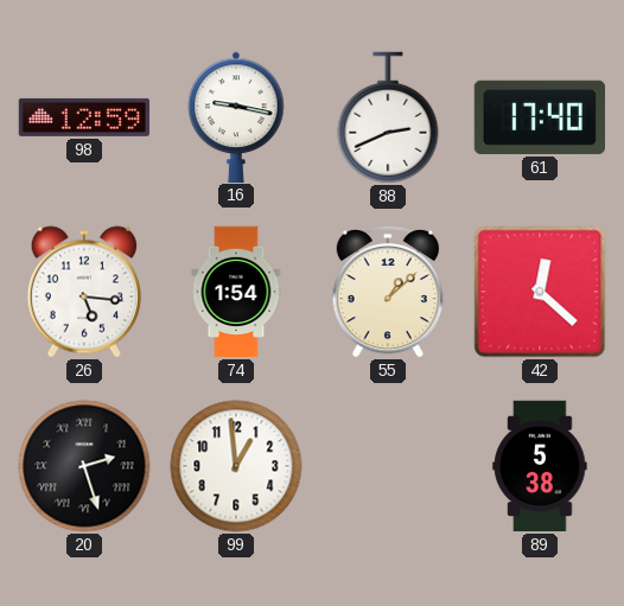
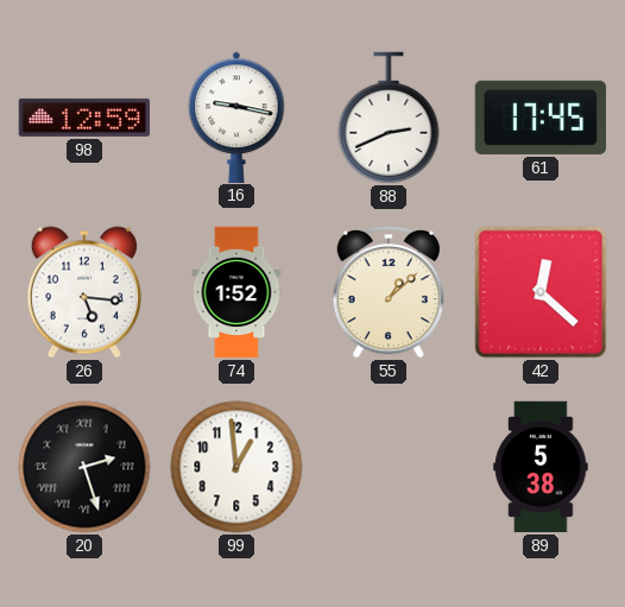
61: 17:40 -> 17:45
74: 1:54 -> 1:52
